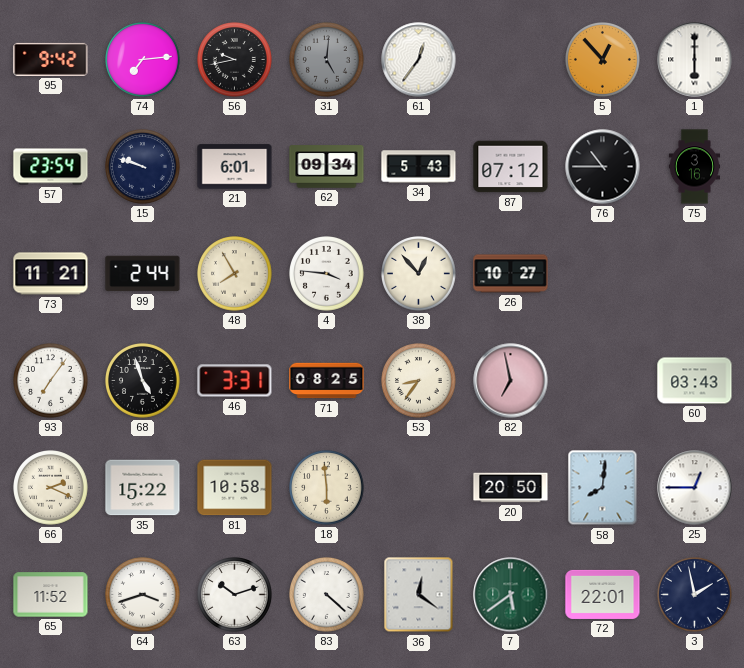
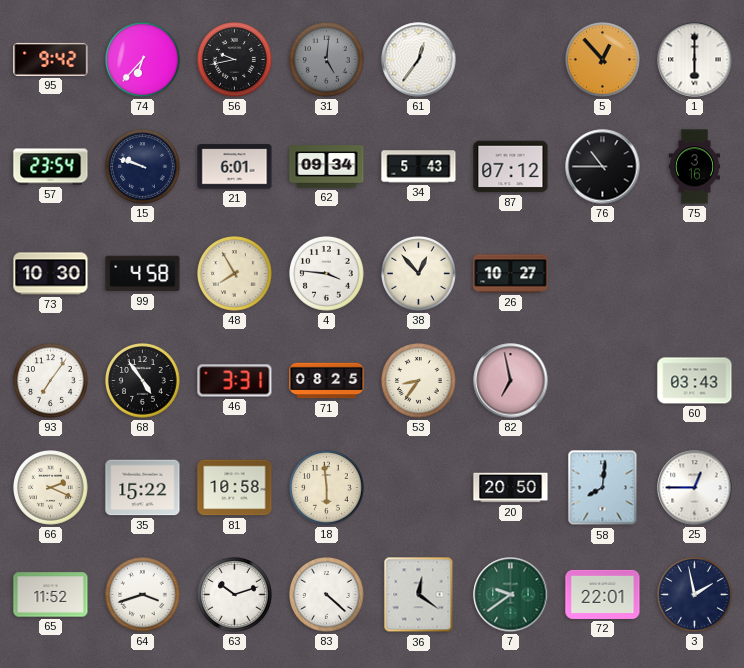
74: 7:14 -> 6:37
73: 11:21 -> 10:30
99: 2:44 -> 4:58
68: 4:57 -> 4:54
7: 5:39 -> 9:39
